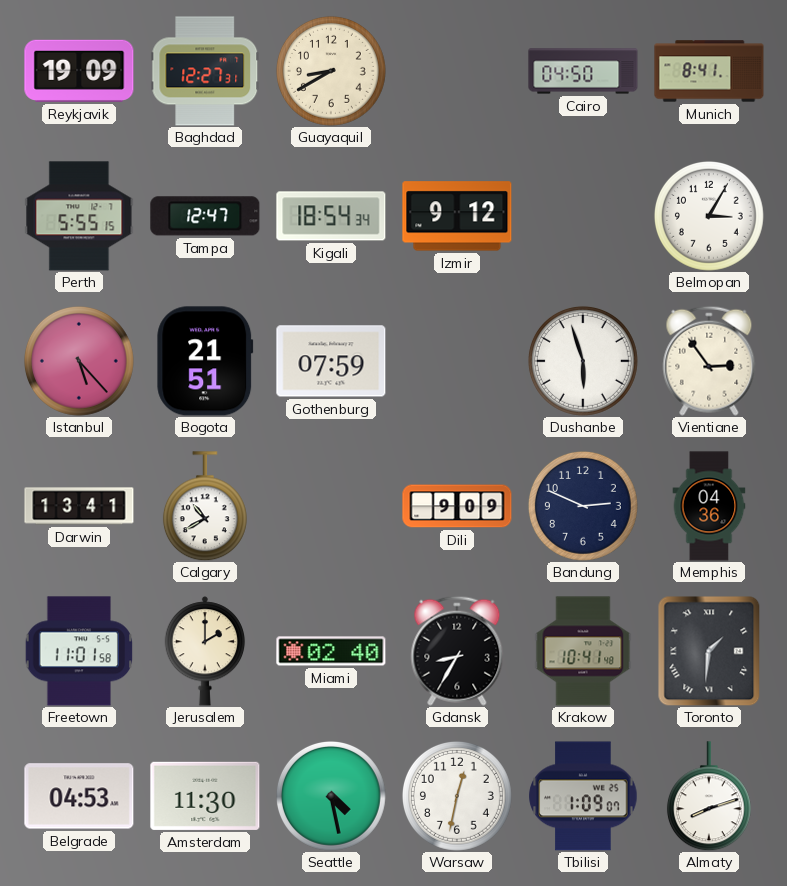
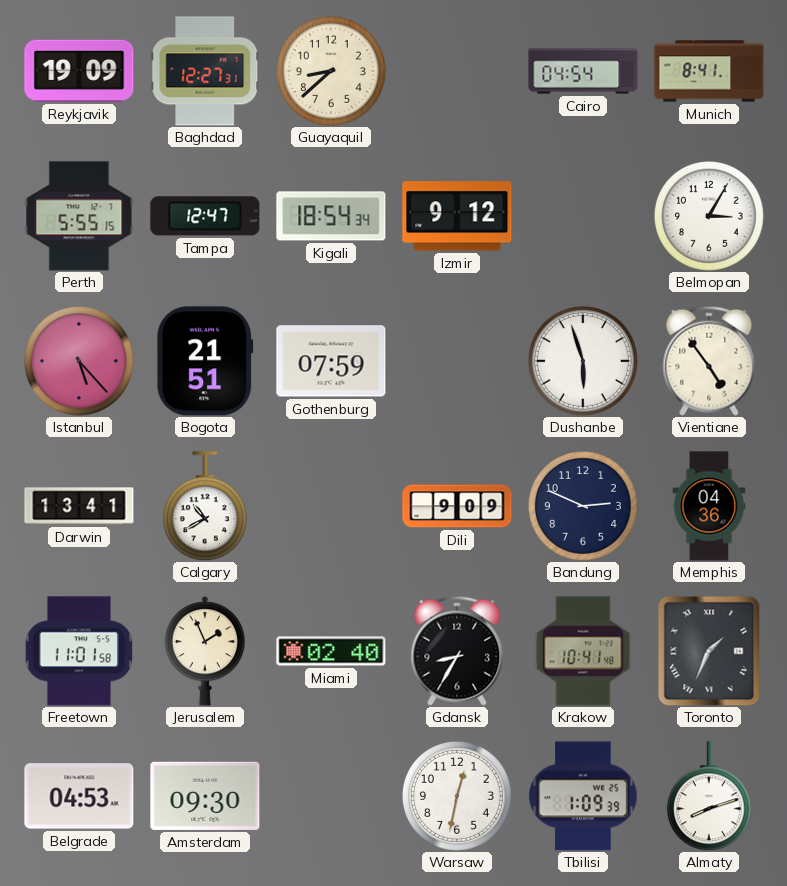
Guayaquil: 8:40 -> 8:38
Cairo: 04:50 -> 04:54
Vientiane: 2:54 -> 4:54
Jerusalem: 2:00 -> 1:56
Toronto: 1:31 -> 1:34
Amsterdam: 11:30 -> 09:30
Seattle: 4:28 -> none
Tbilisi: 1:09:07 -> 1:09:39
